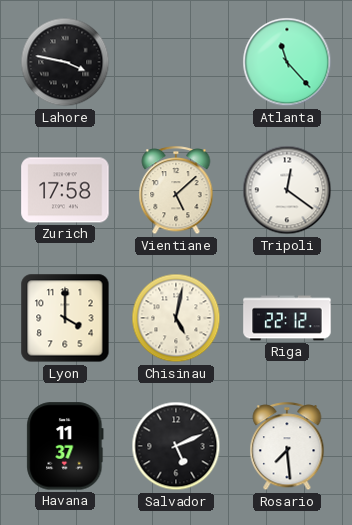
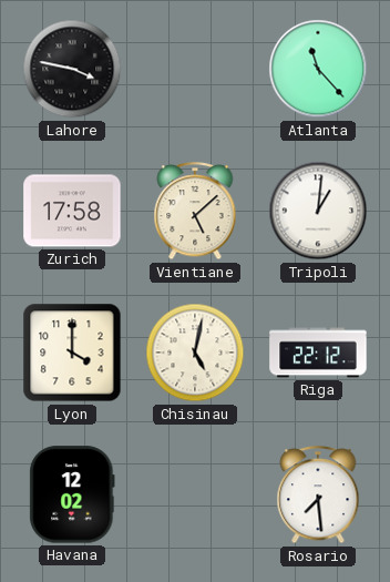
Tripoli: 12:21 -> 1:01
Havana: 11:37 -> 12:02
Salvador: 5:11 -> none
